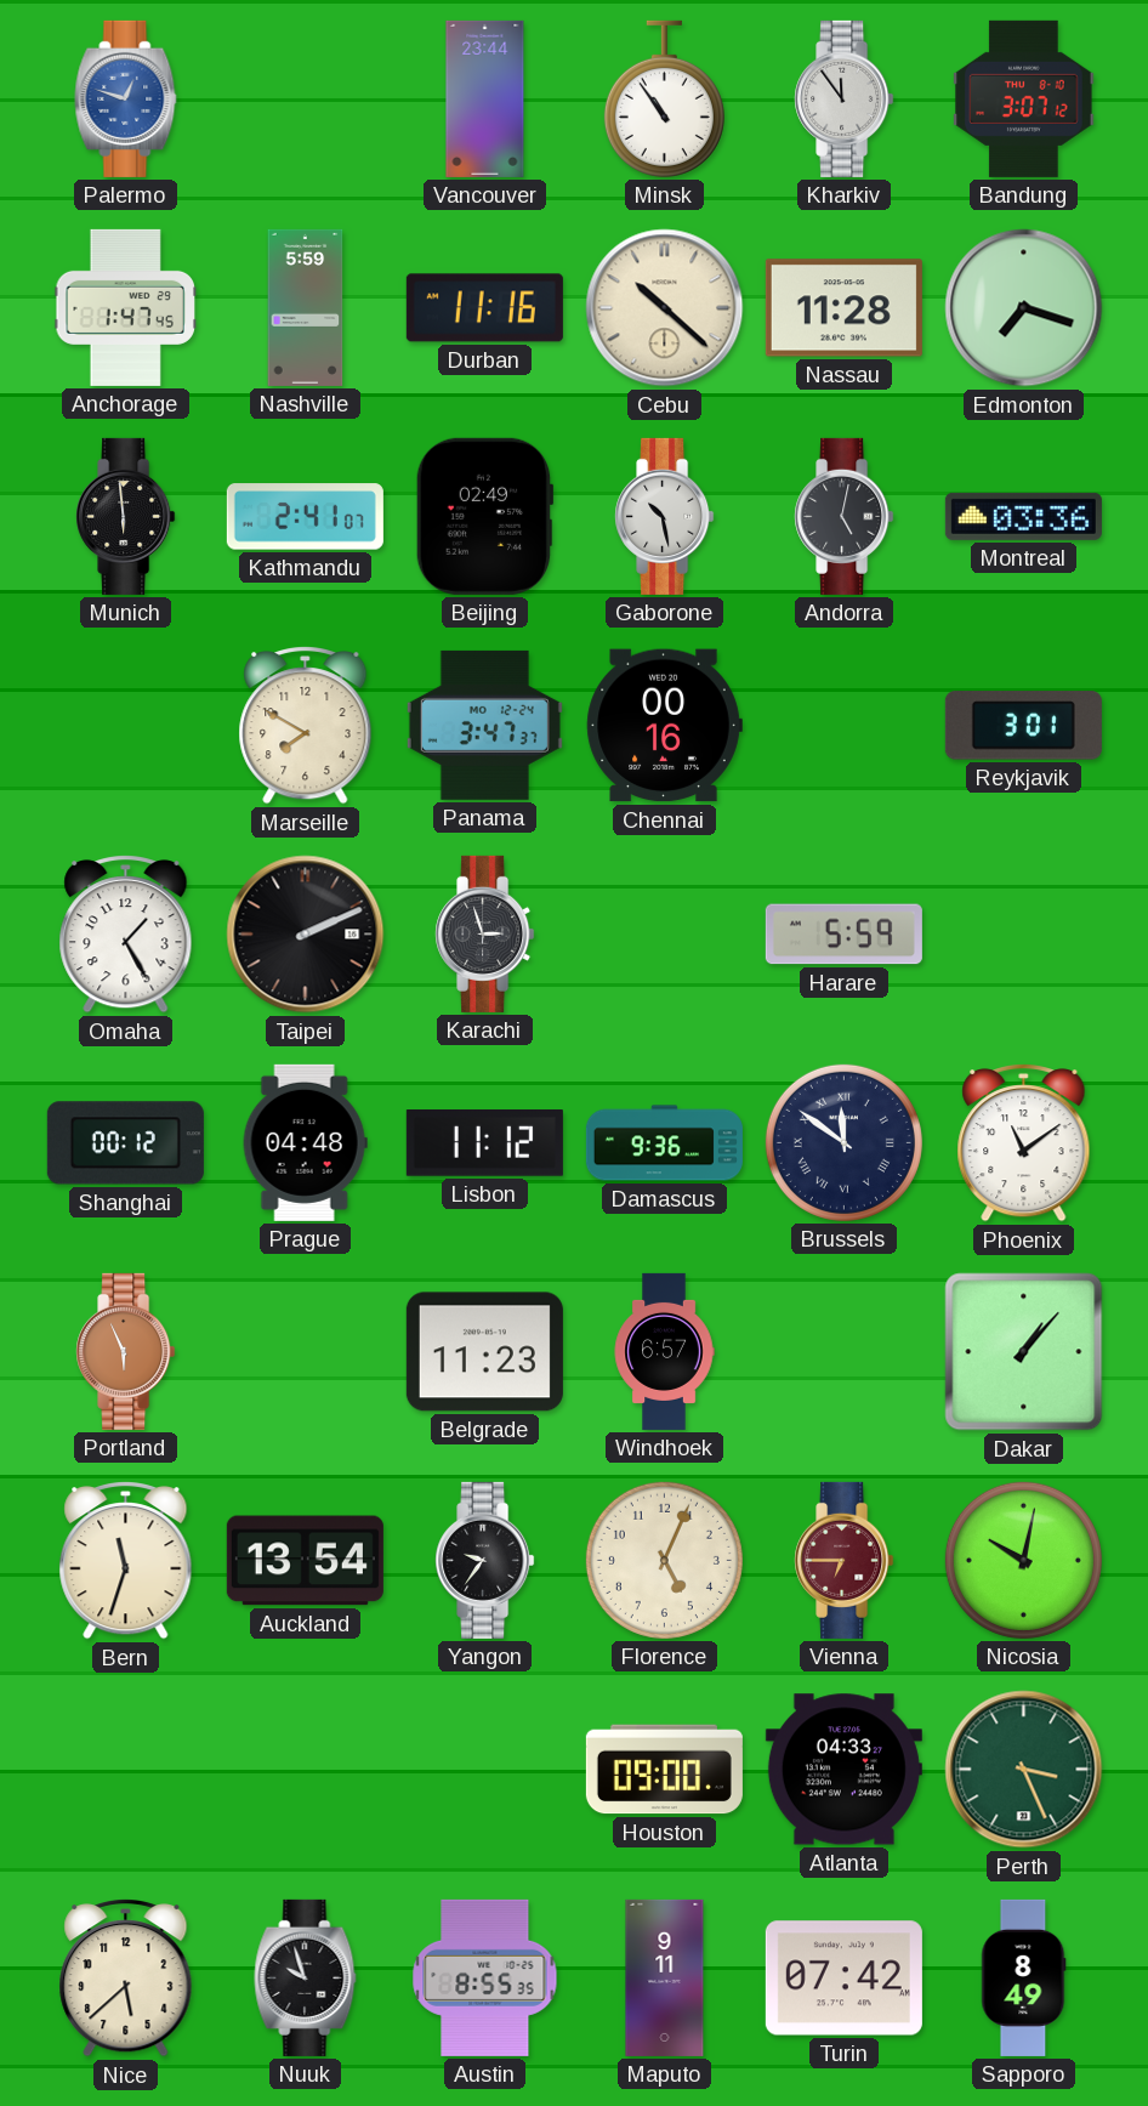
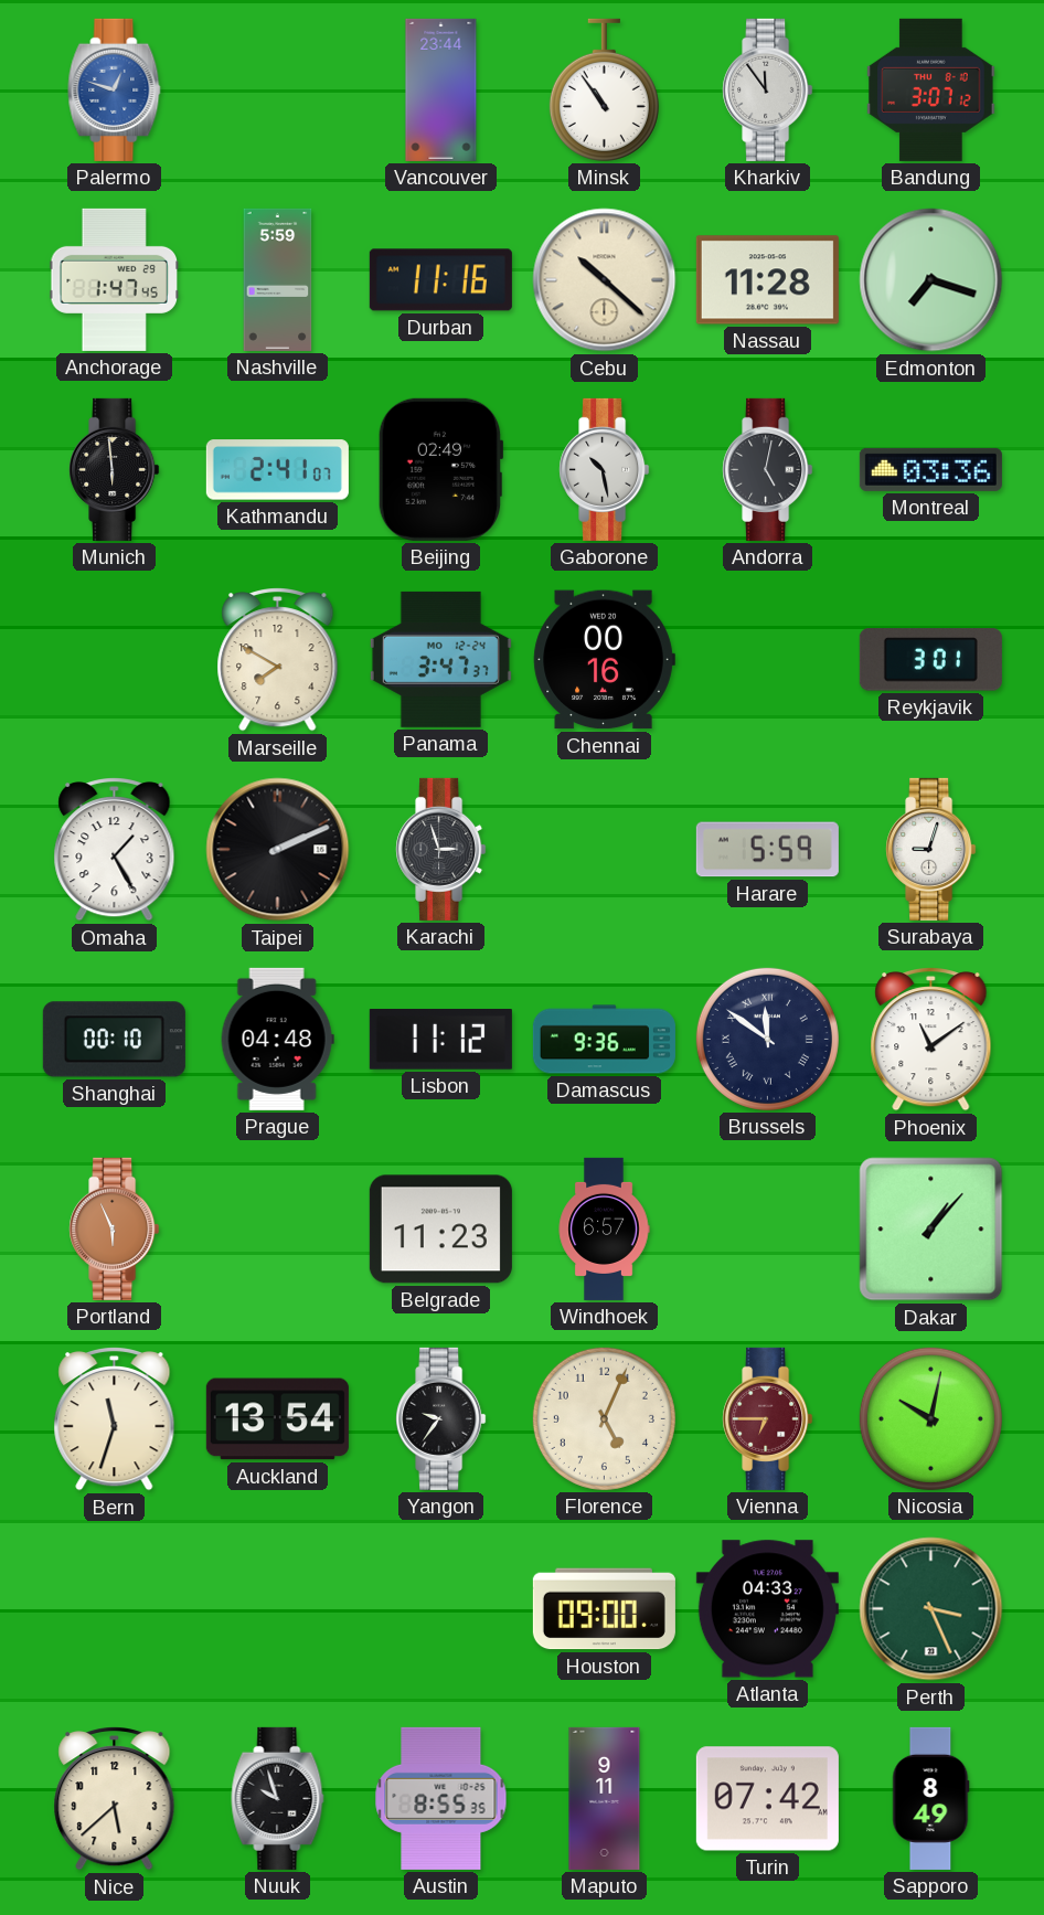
Surabaya: none -> 9:03
Shanghai: 00:12 -> 00:10
